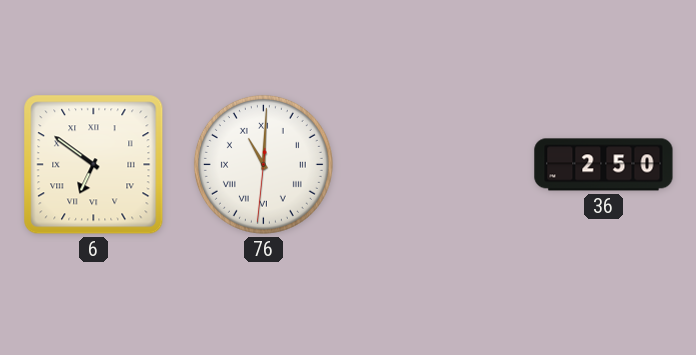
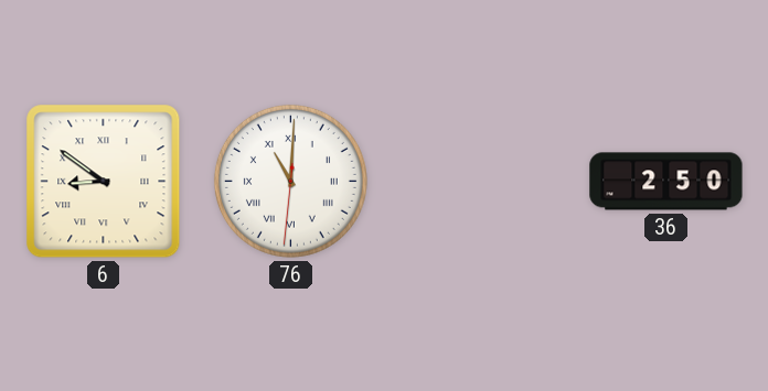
6: 6:51 -> 8:51
